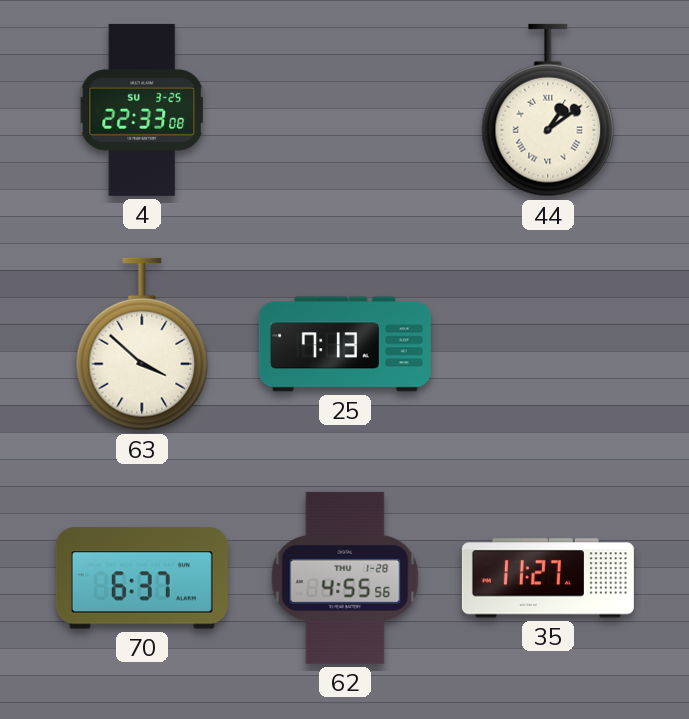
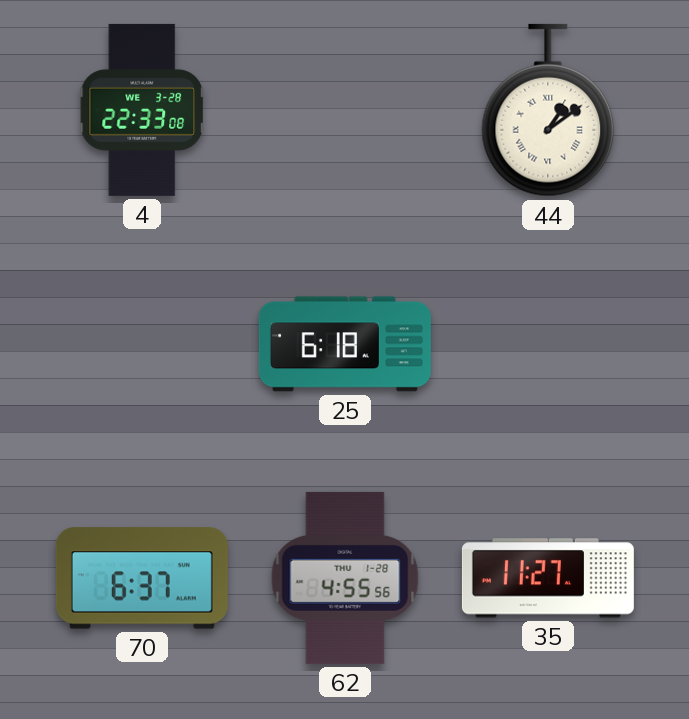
4 date: SU 3-25 -> WE 3-28
63: 3:52 -> none
25: 7:13 -> 6:18
